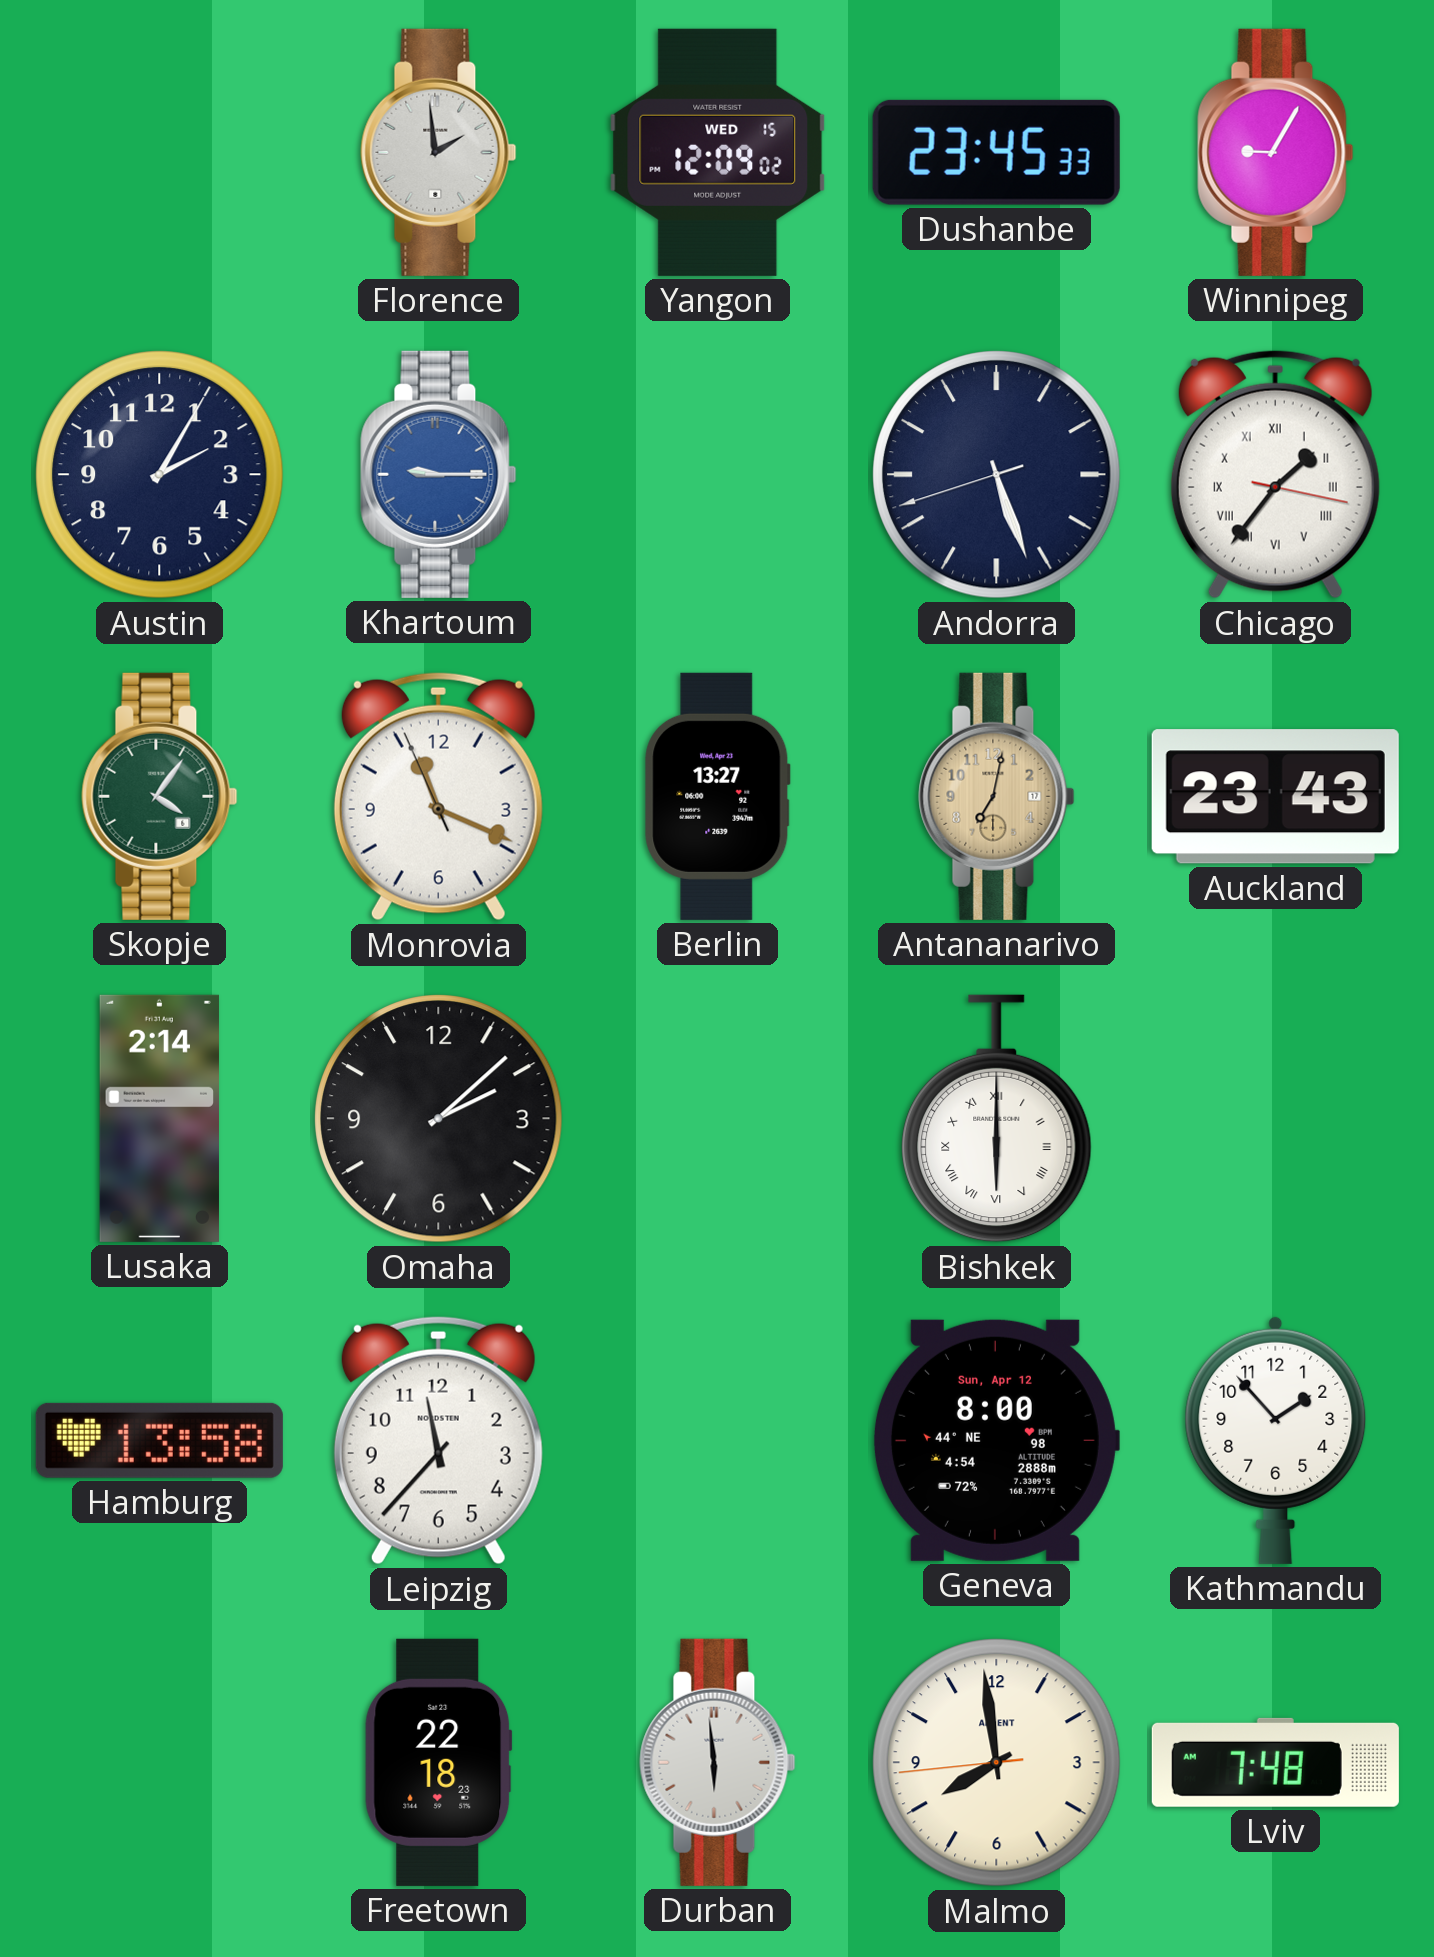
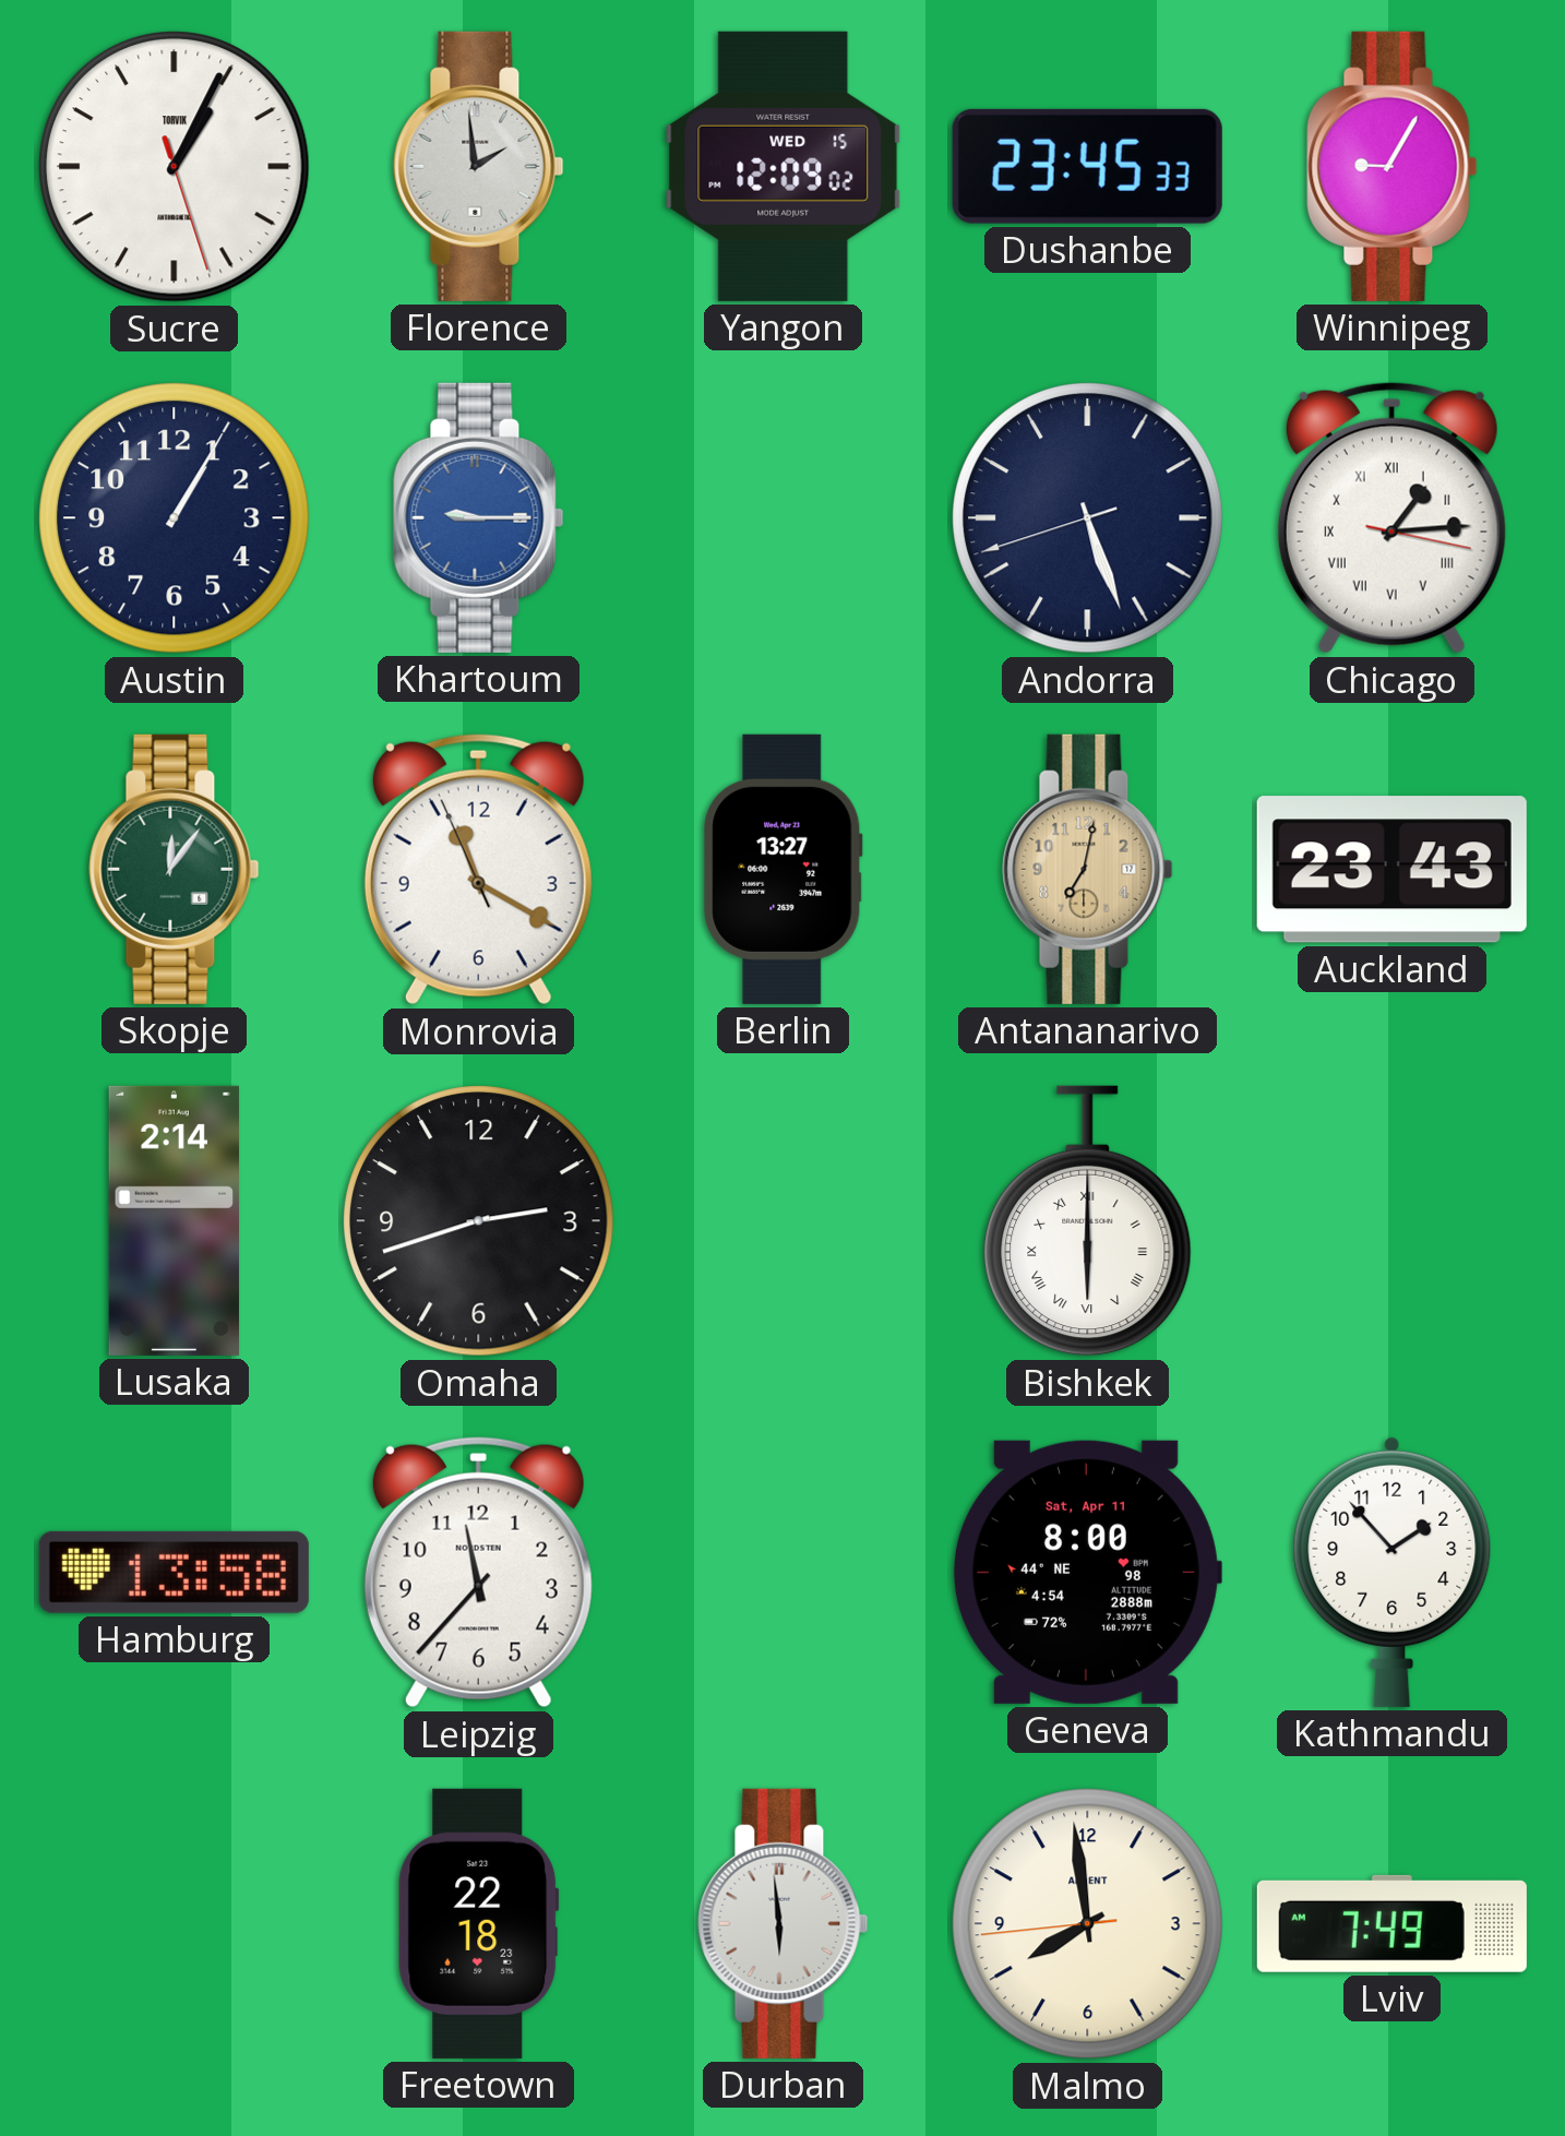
Sucre: none -> 1:04
Austin: 2:05 -> 1:05
Chicago: 1:36 -> 1:14
Skopje: 4:06 -> 12:06
Monrovia: 11:18 -> 11:19
Omaha: 2:08 -> 2:42
Geneva date: Sun, Apr 12 -> Sat, Apr 11
Lviv: 7:48 -> 7:49
